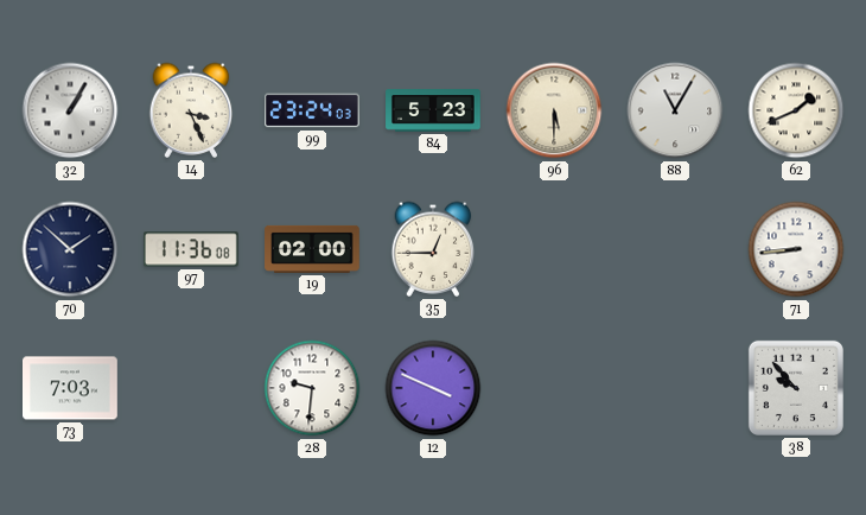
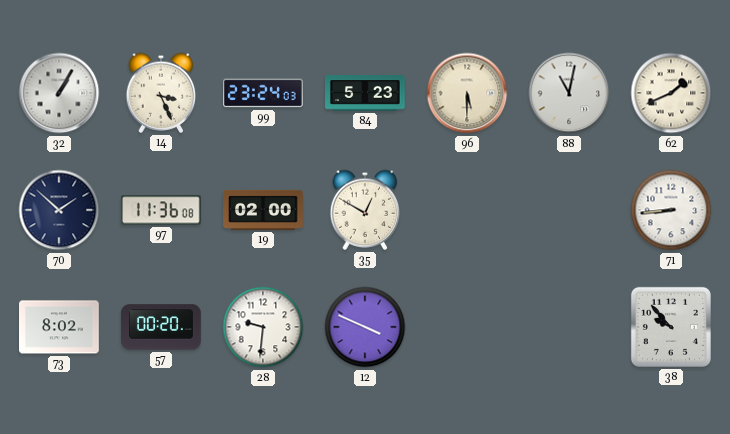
88: 11:05 -> 11:02
35: 12:45 -> 12:50
73: 7:03 -> 8:02
57: none -> 00:20
